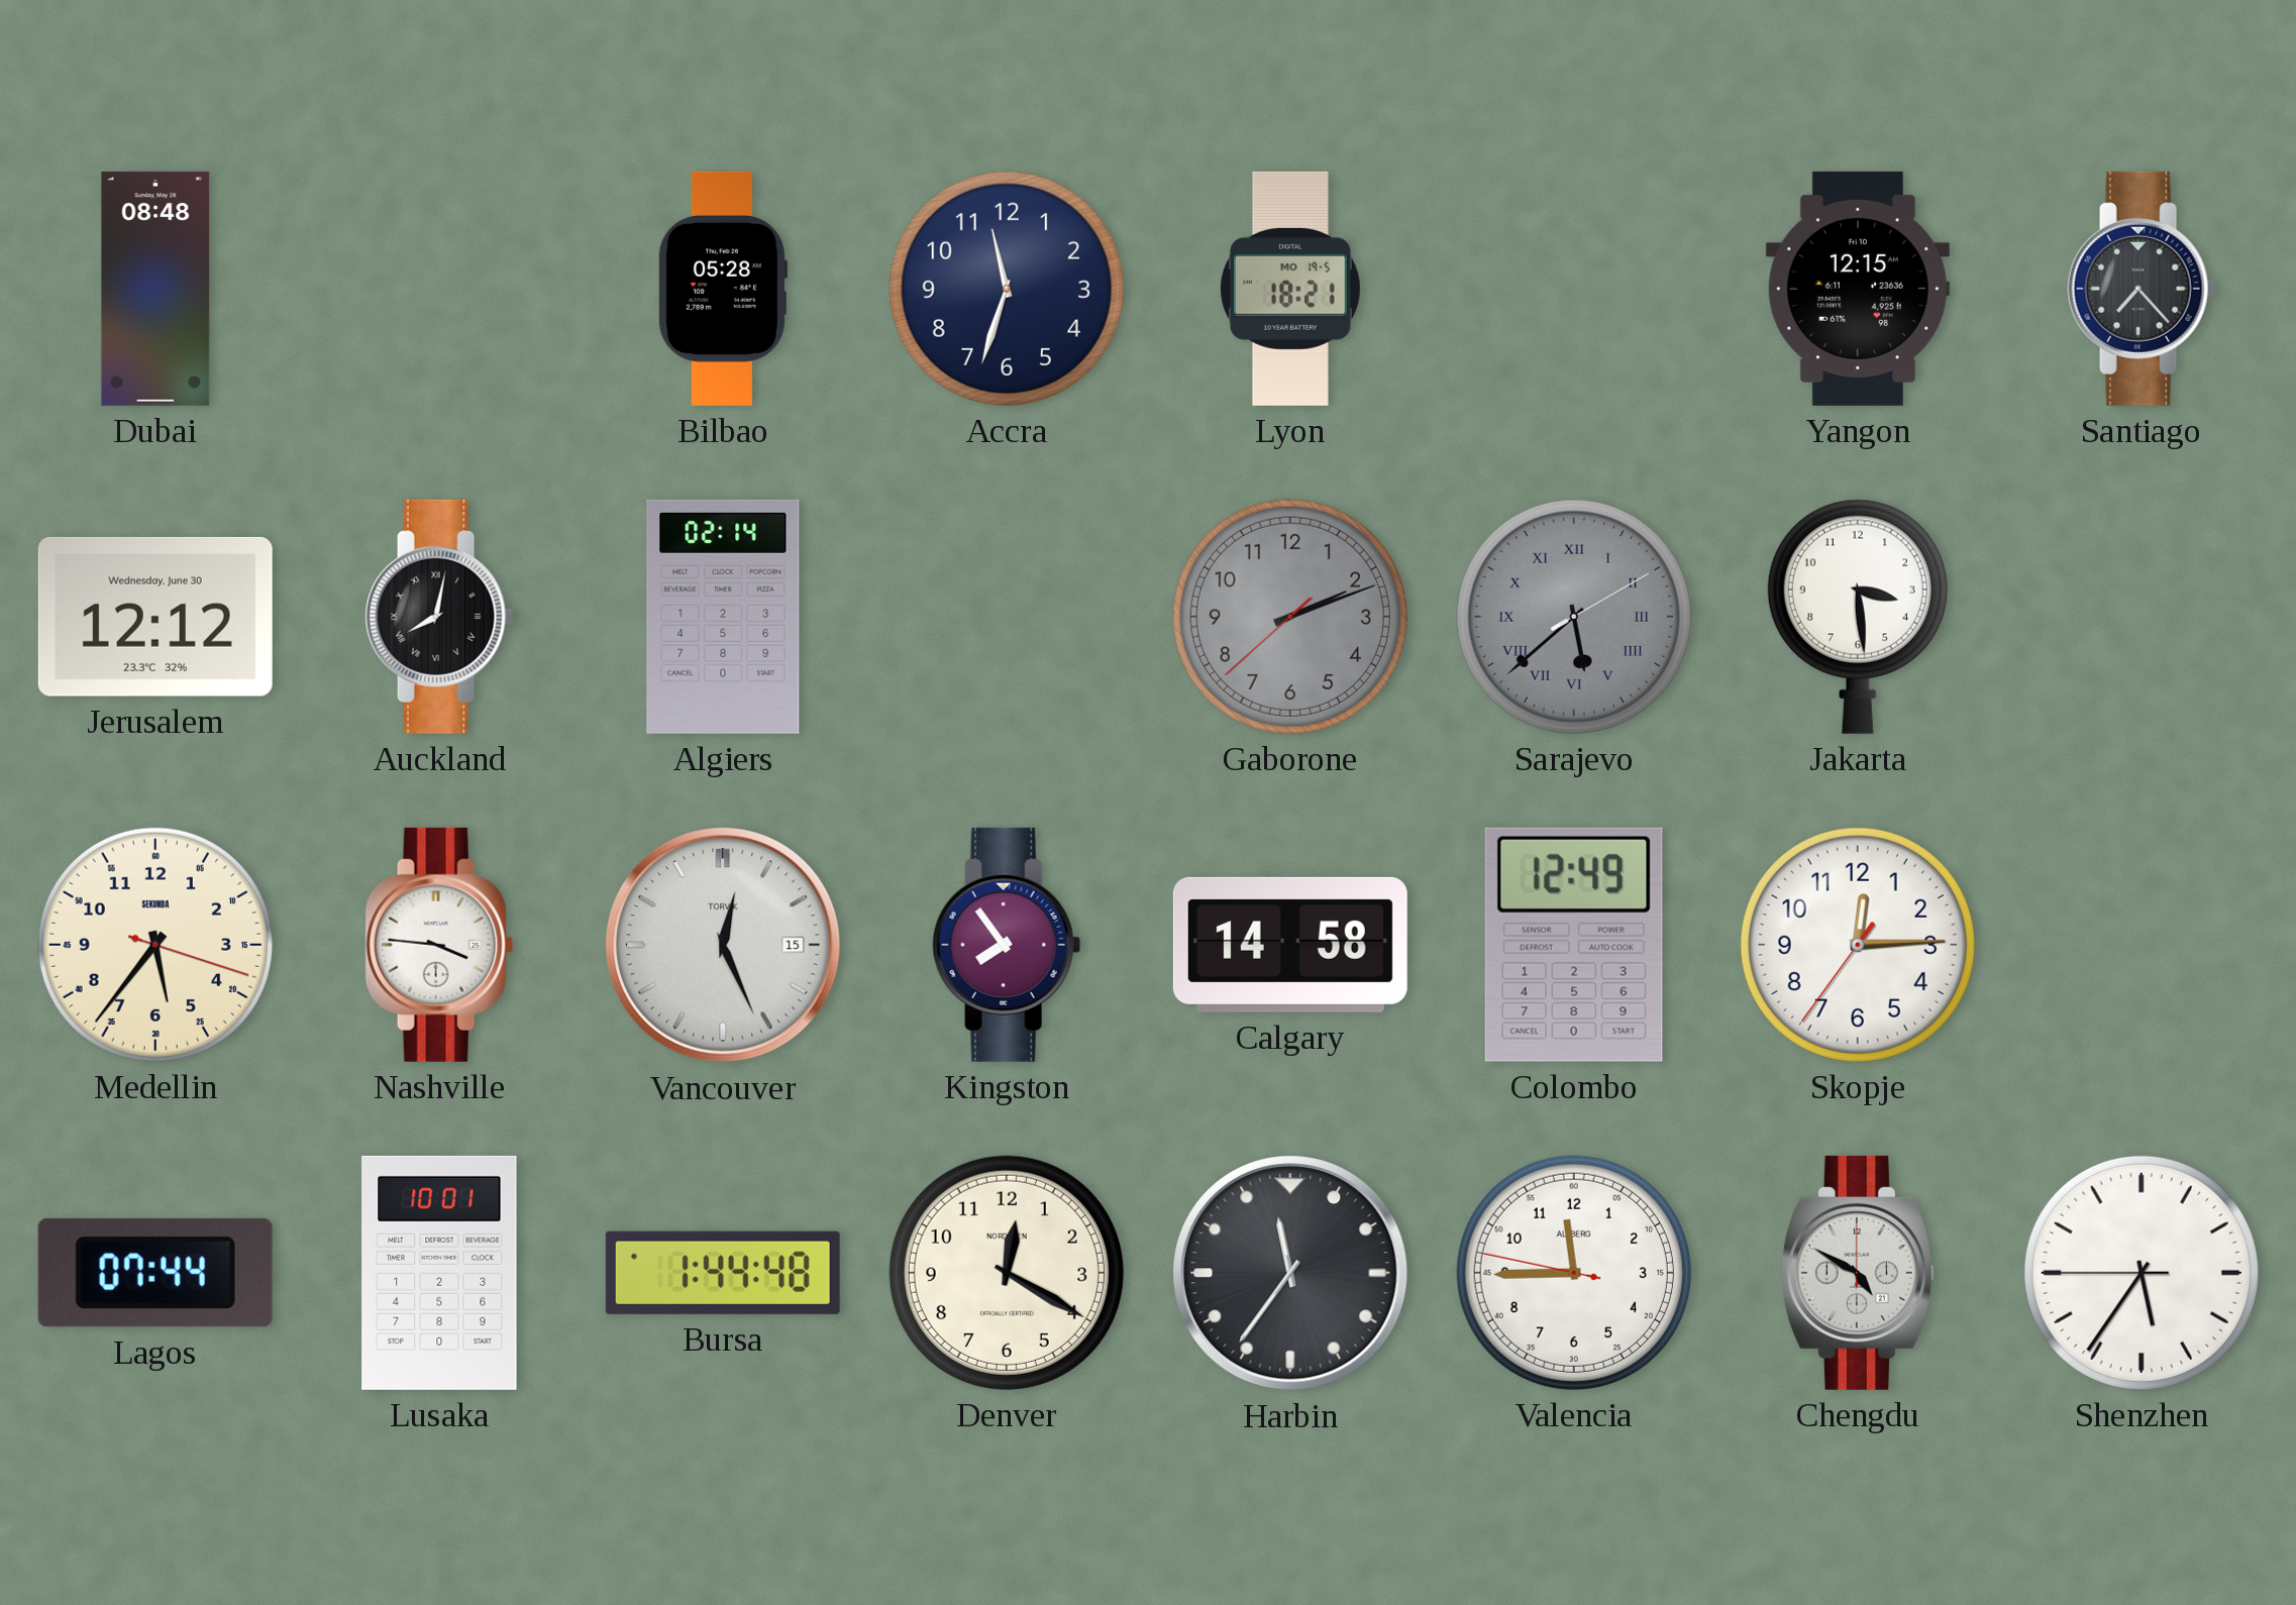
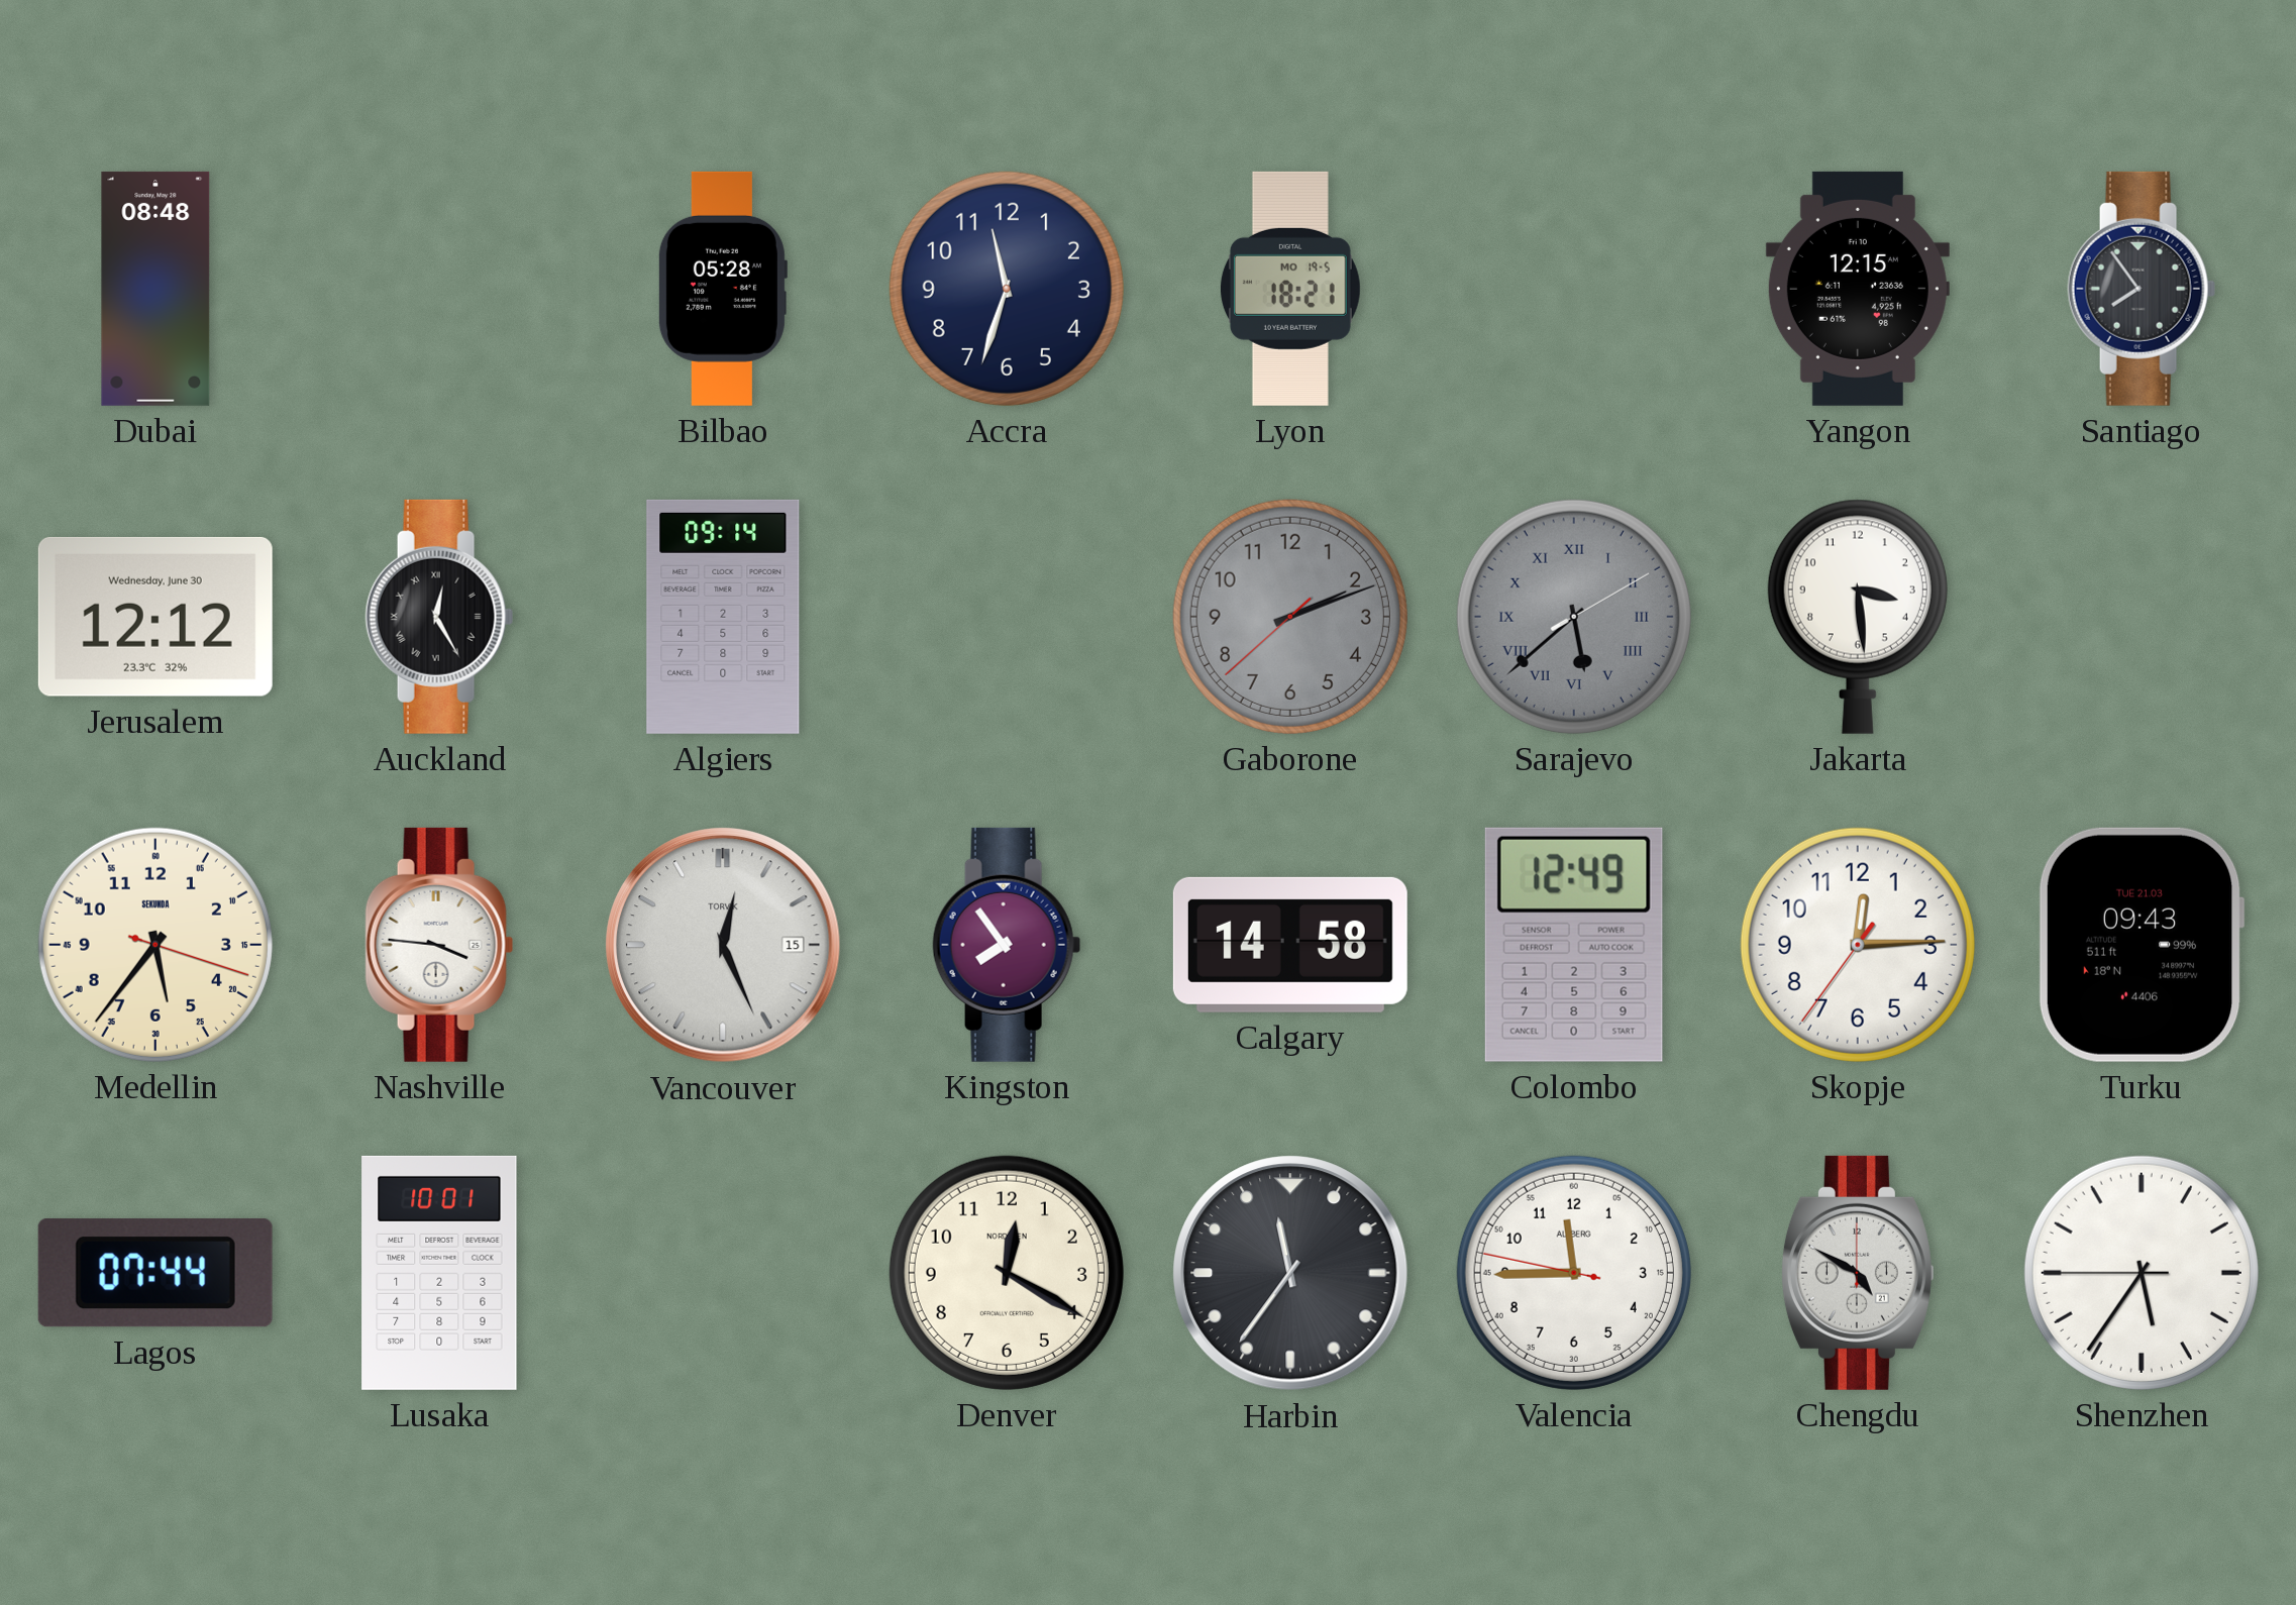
Santiago: 7:23 -> 7:54
Auckland: 8:02 -> 12:25
Algiers: 02:14 -> 09:14
Turku: none -> 09:43
Bursa: 1:44 -> none
